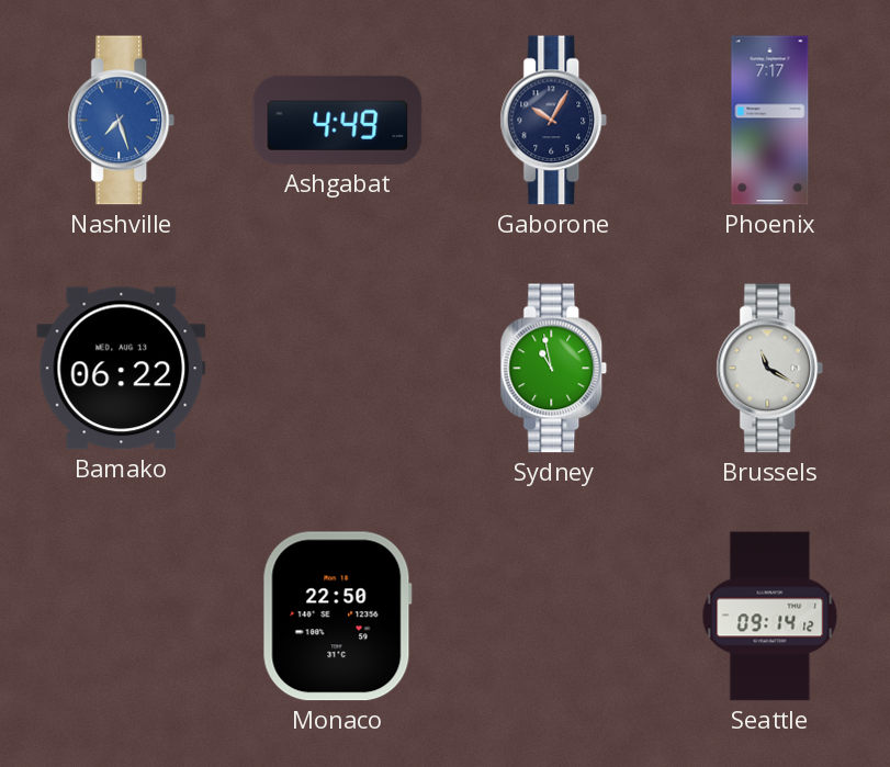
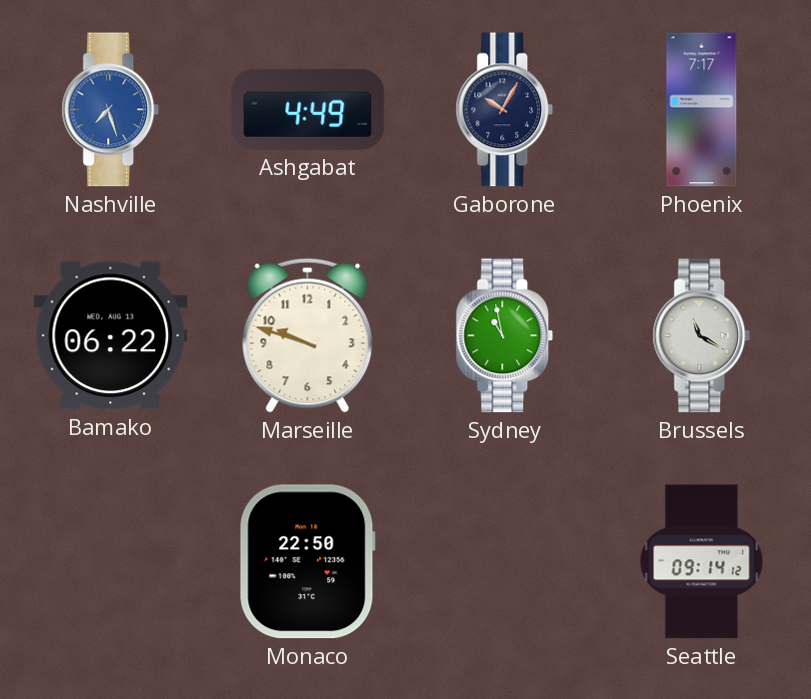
Marseille: none -> 9:48
